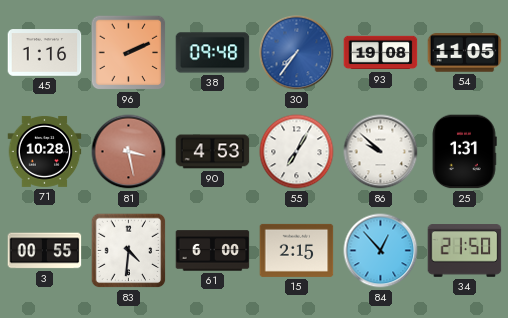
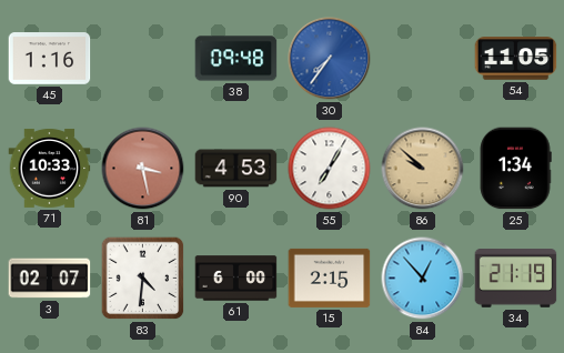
96: 2:11 -> none
93: 19:08 -> none
71: 10:28 -> 10:33
86 dial: white -> champagne
25: 1:31 -> 1:34
3: 00:55 -> 02:07
34: 21:50 -> 21:19
